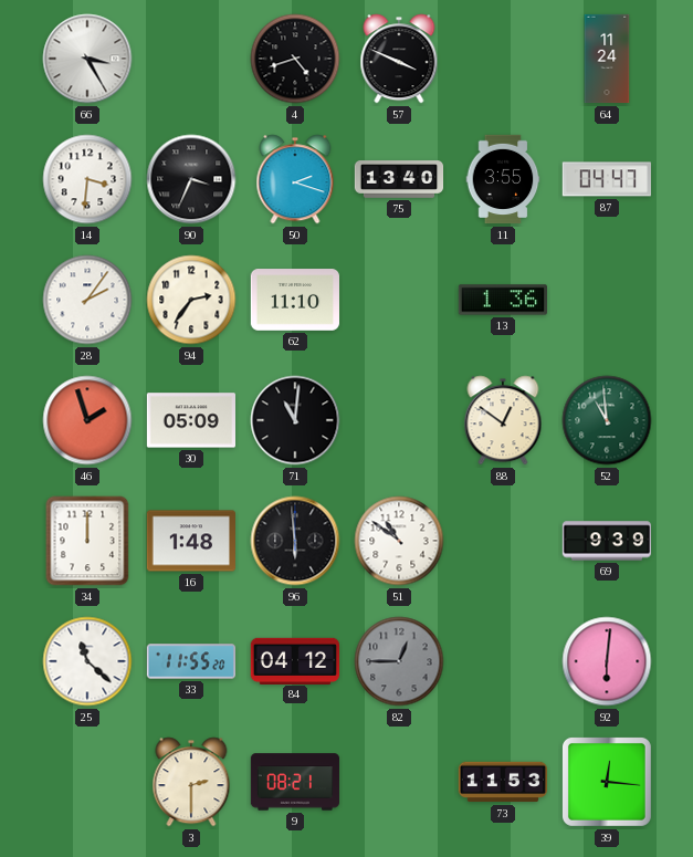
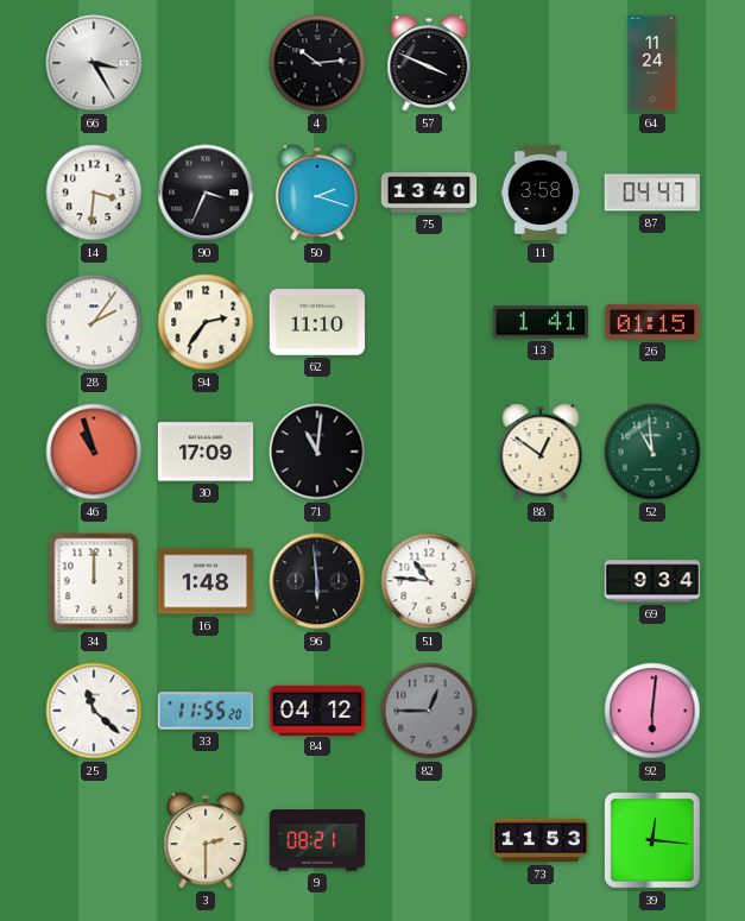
4: 4:42 -> 10:14
11: 3:55 -> 3:58
13: 1:36 -> 1:41
26: none -> 01:15
46: 1:57 -> 10:57
30: 05:09 -> 17:09
51: 10:51 -> 10:46
69: 9:39 -> 9:34
